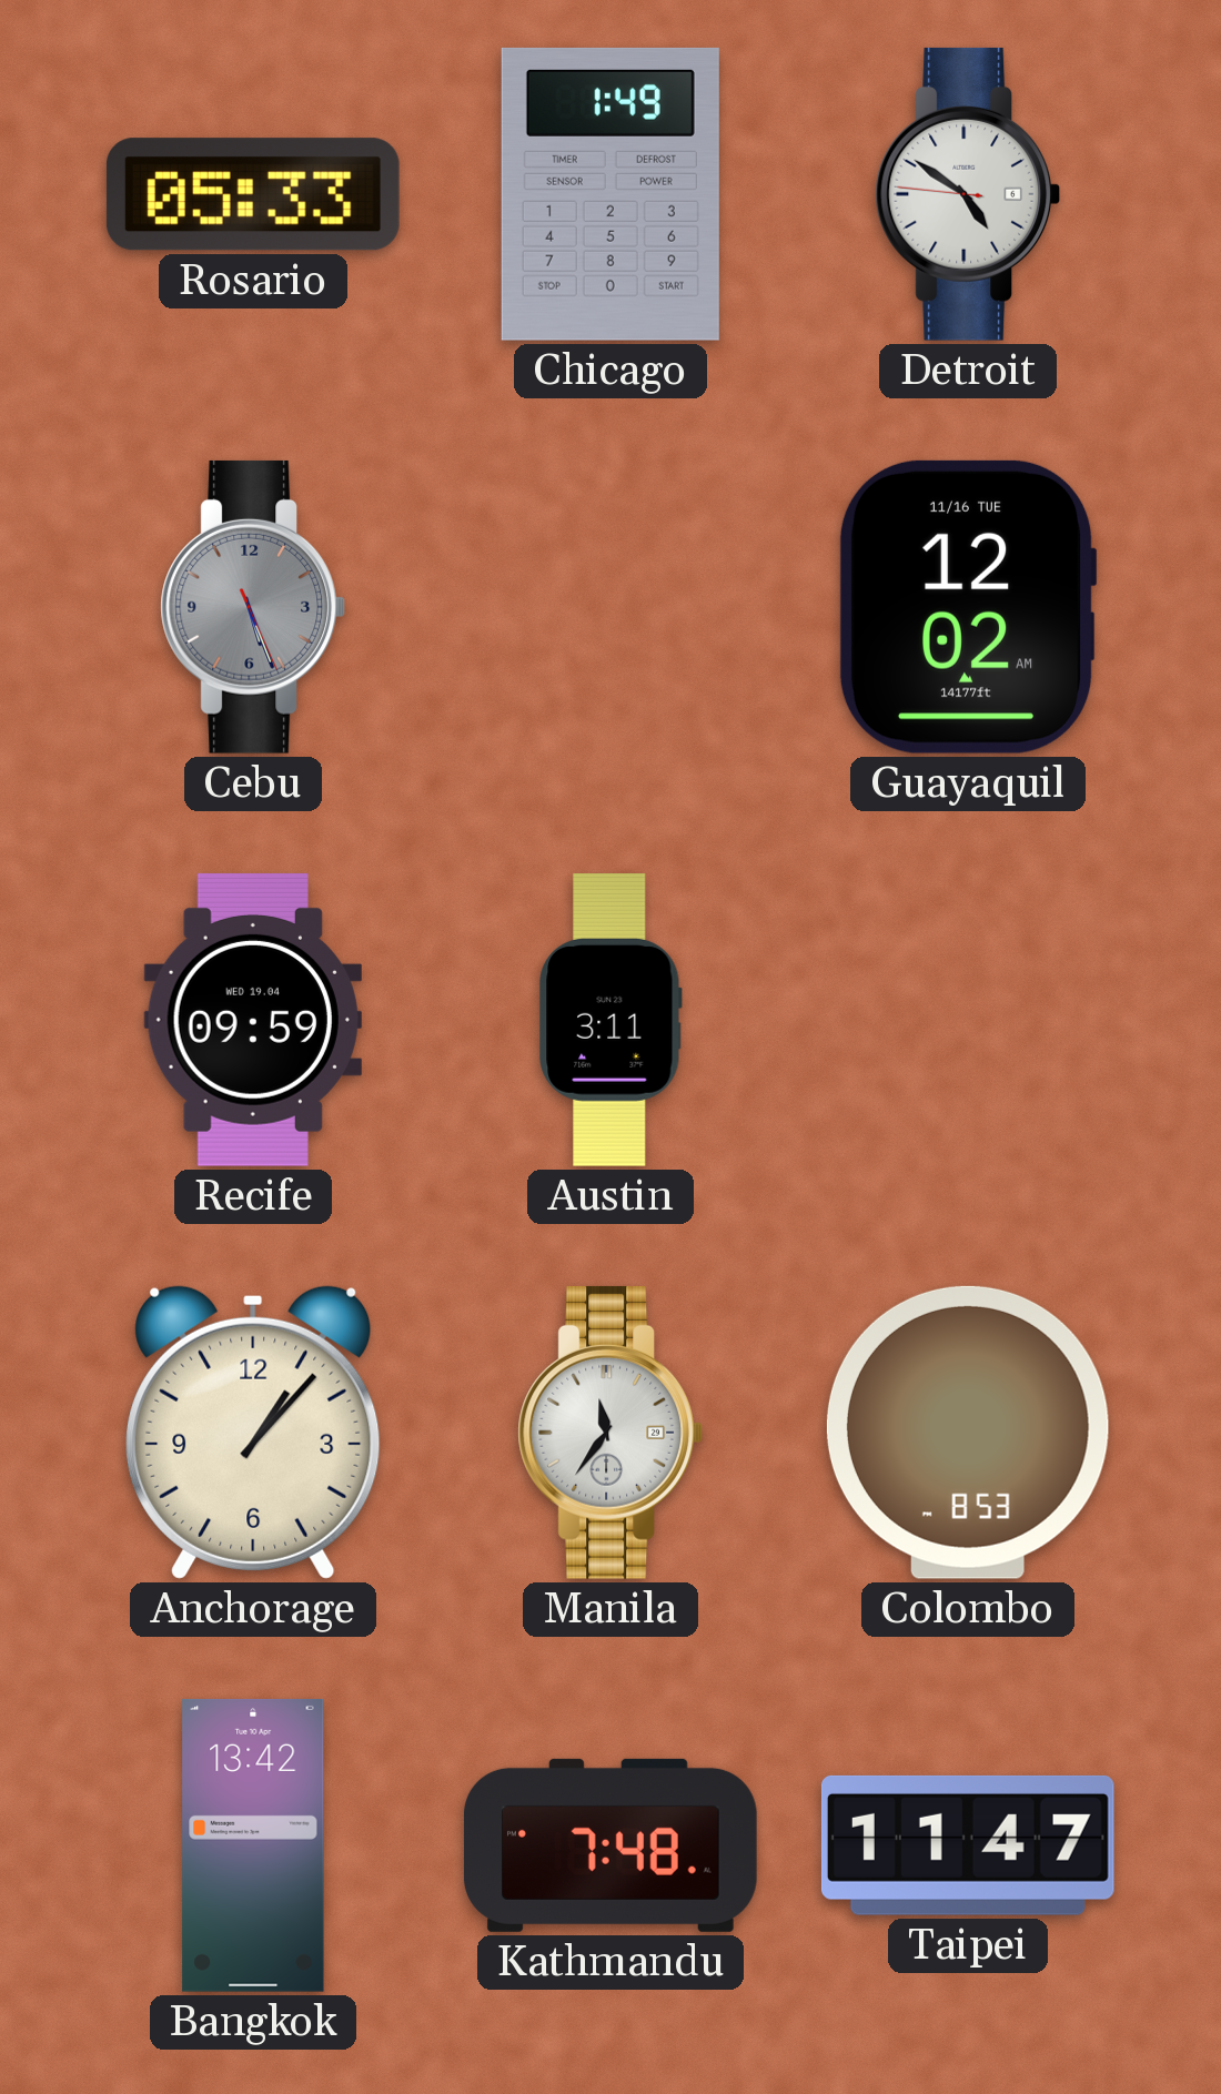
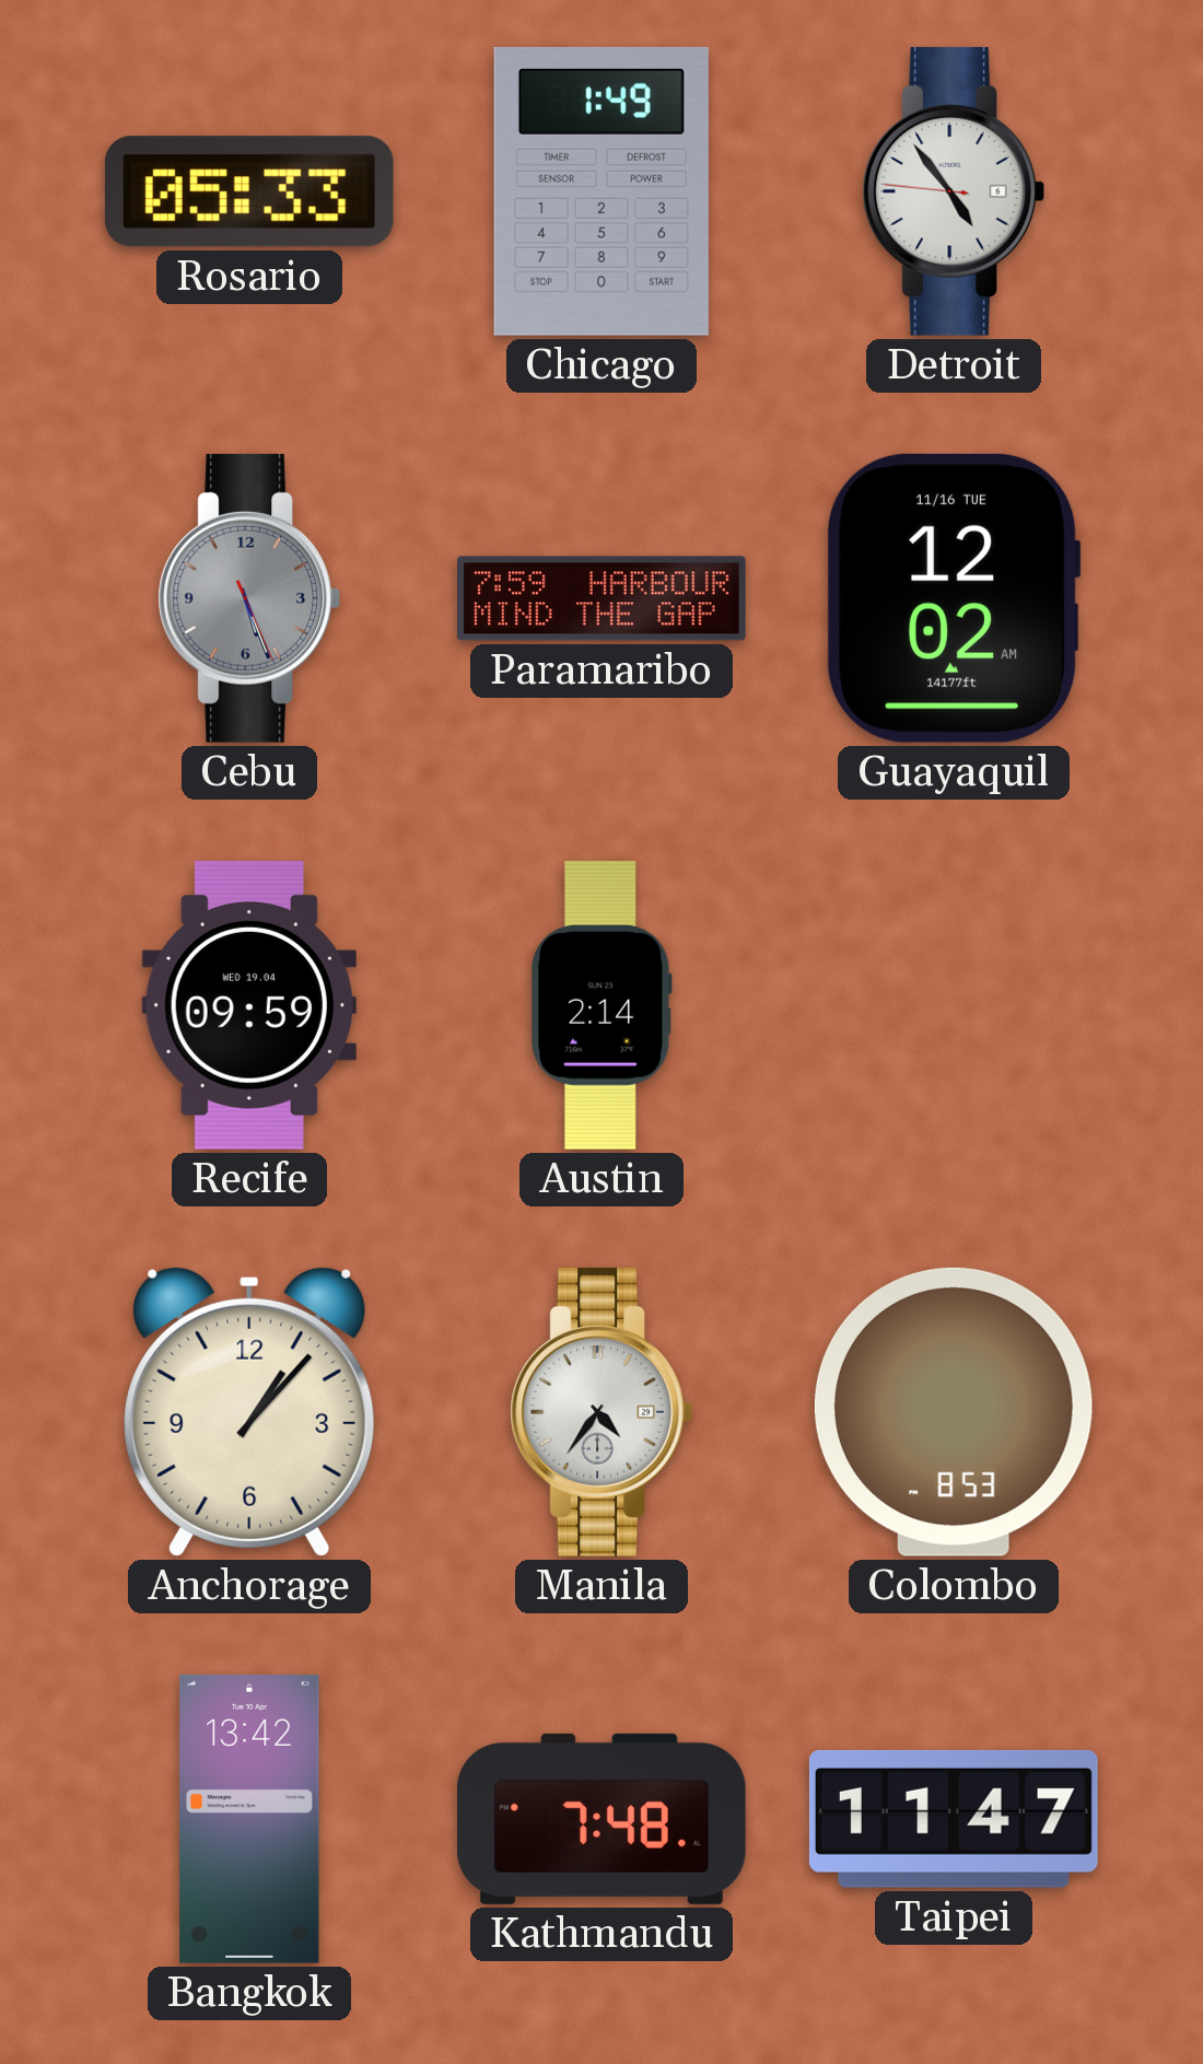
Detroit: 4:50 -> 4:53
Paramaribo: none -> 7:59
Austin: 3:11 -> 2:14
Manila: 11:36 -> 4:36
